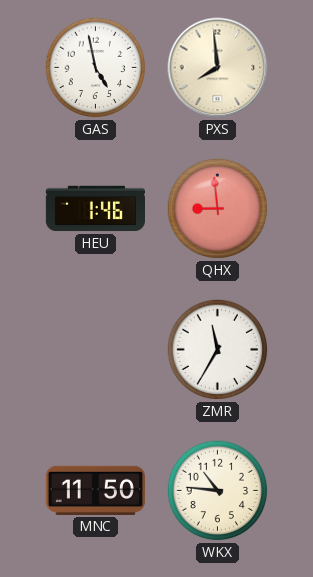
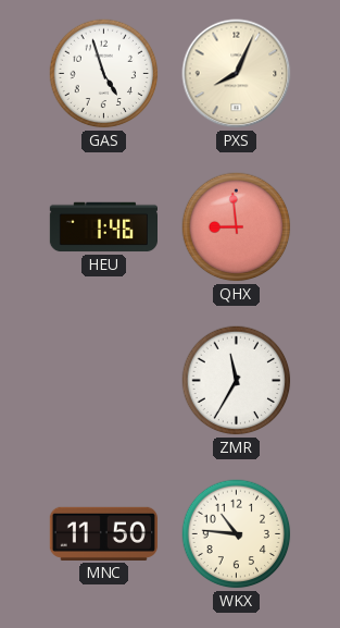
GAS: 4:58 -> 4:57
PXS: 7:59 -> 8:04
